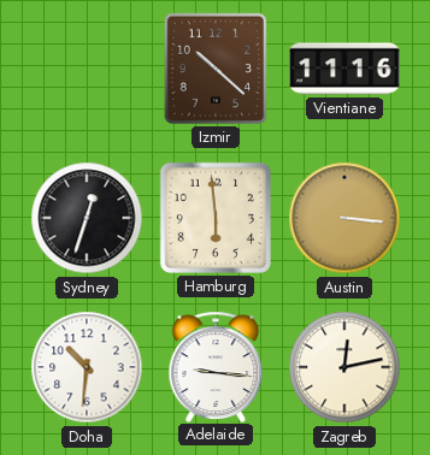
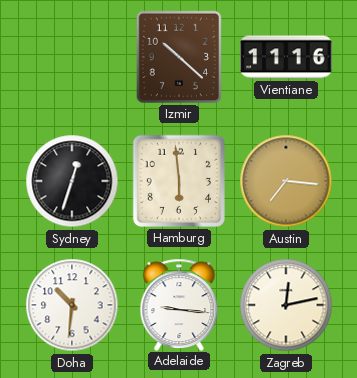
Austin: 3:16 -> 7:16
